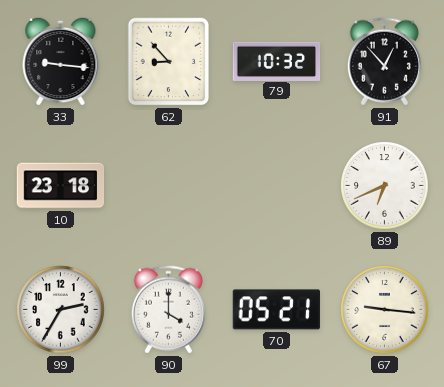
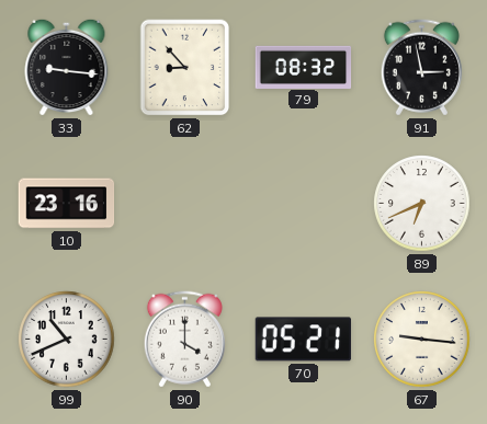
79: 10:32 -> 08:32
91: 12:53 -> 2:58
10: 23:18 -> 23:16
99: 2:35 -> 10:41
